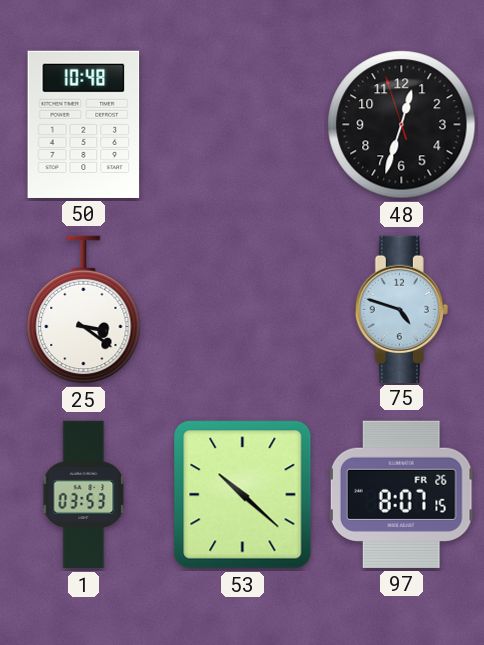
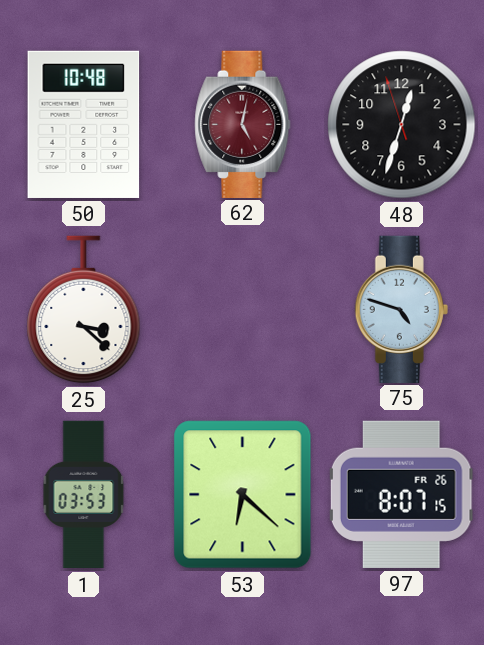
62: none -> 5:02
25: 3:21 -> 3:22
53: 10:22 -> 6:22
